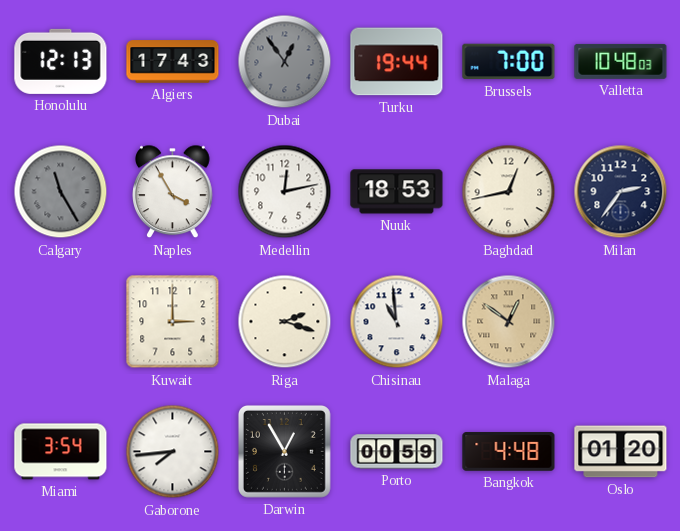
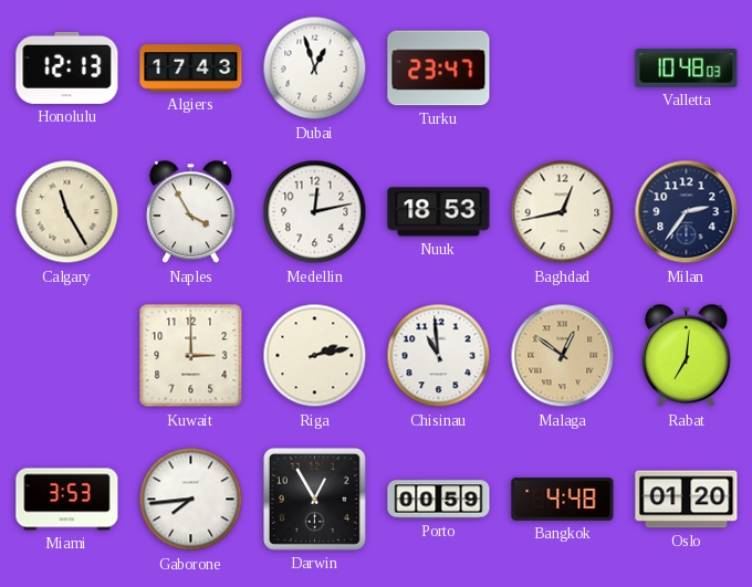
Dubai: 12:54 -> 12:57
Dubai dial: grey -> white
Turku: 19:44 -> 23:47
Brussels: 7:00 -> none
Calgary dial: grey -> cream
Riga: 2:18 -> 2:13
Rabat: none -> 7:01
Miami: 3:54 -> 3:53
